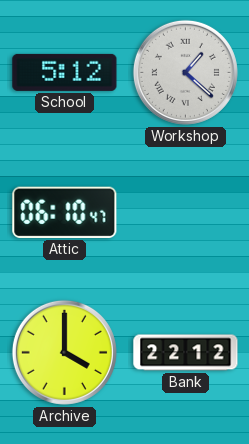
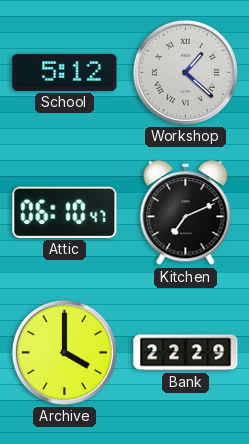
Kitchen: none -> 7:11
Bank: 22:12 -> 22:29
